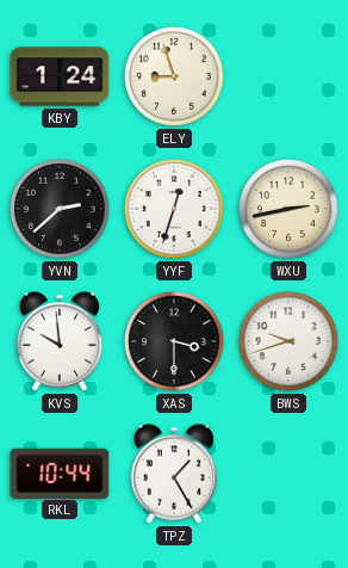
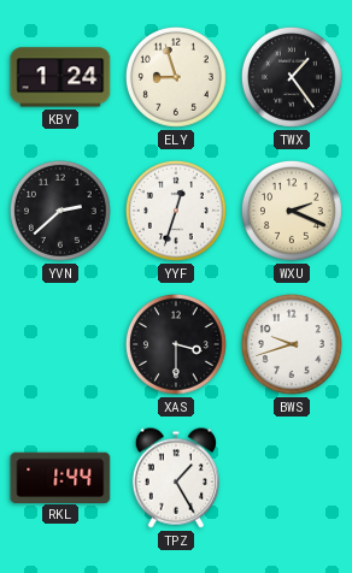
TWX: none -> 1:24
WXU: 2:43 -> 2:19
KVS: 9:59 -> none
RKL: 10:44 -> 1:44
